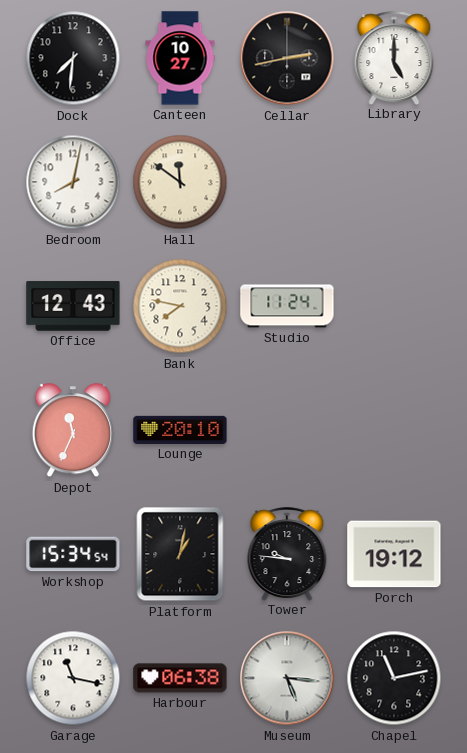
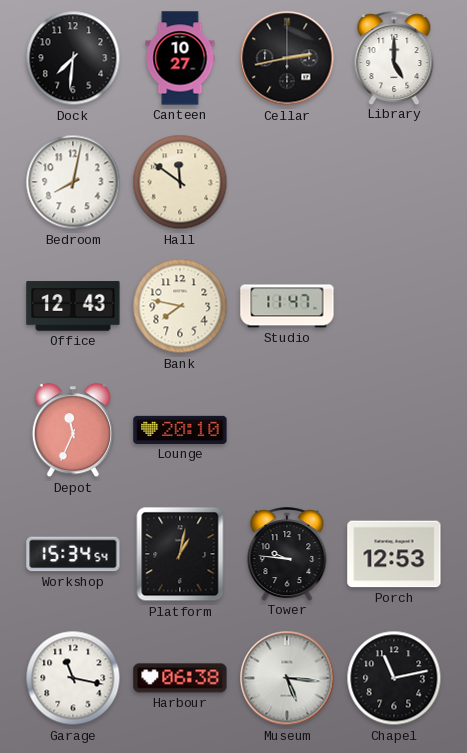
Studio: 11:24 -> 11:47
Porch: 19:12 -> 12:53
